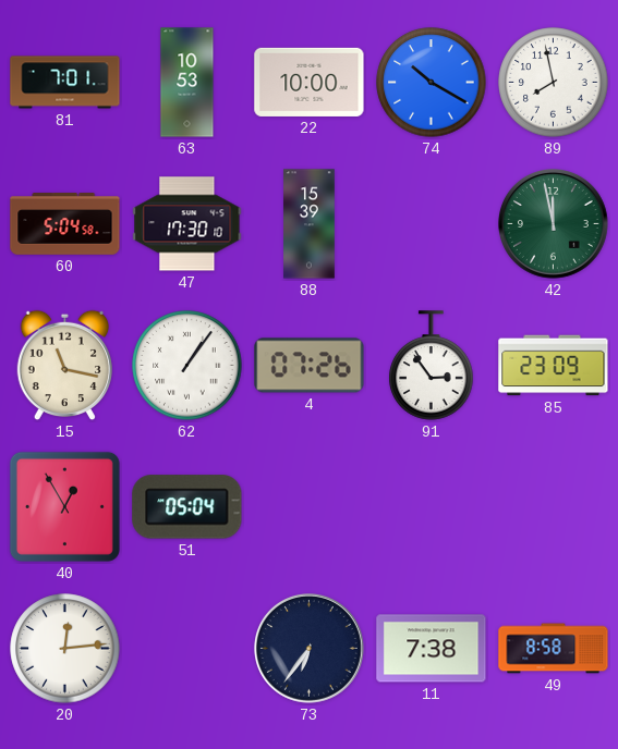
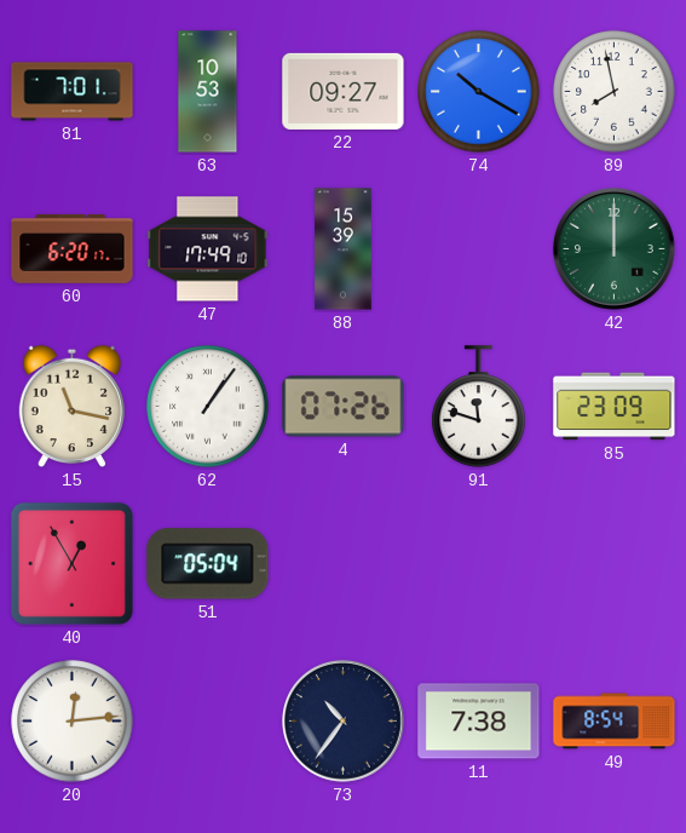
22: 10:00 -> 09:27
60: 5:04 -> 6:20
47: 17:30 -> 17:49
42: 11:58 -> 12:00
91: 2:54 -> 11:48
73: 6:36 -> 10:36
49: 8:58 -> 8:54
